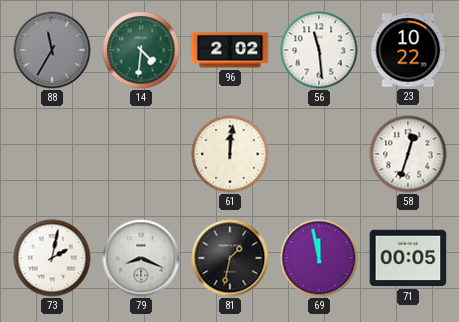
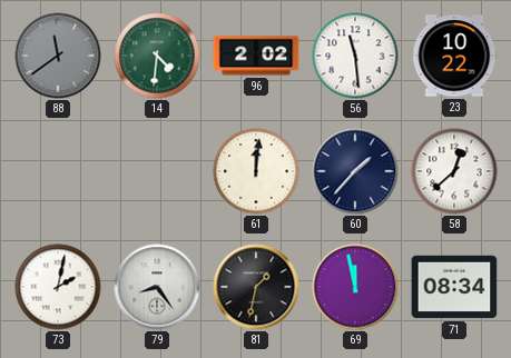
88: 11:35 -> 11:39
60: none -> 1:37
58: 12:33 -> 12:38
79: 8:19 -> 8:24
71: 00:05 -> 08:34
